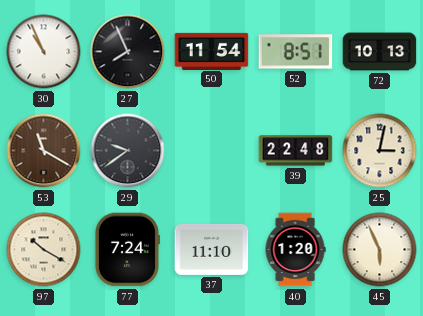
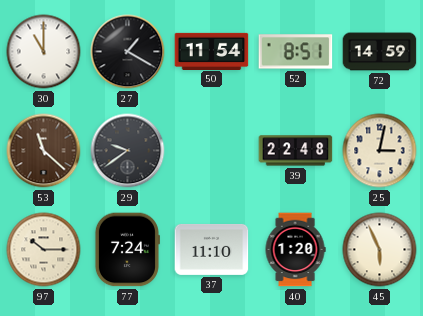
30: 10:56 -> 11:00
27: 7:56 -> 1:20
72: 10:13 -> 14:59
53: 11:20 -> 11:22
97: 10:20 -> 10:15
